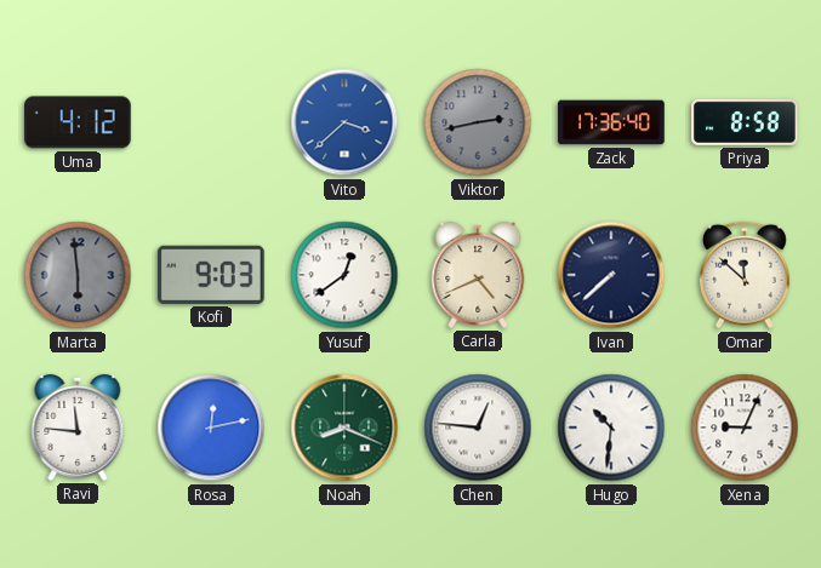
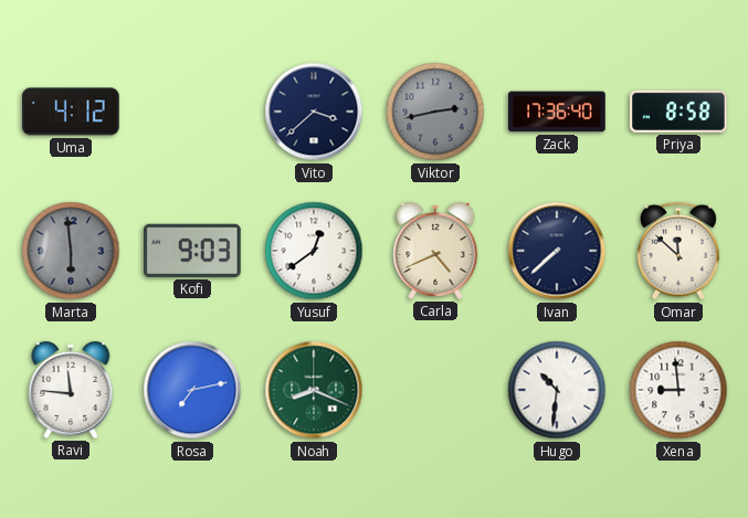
Vito dial: blue -> navy
Rosa: 12:13 -> 7:13
Chen: 12:46 -> none
Xena: 9:04 -> 8:59
